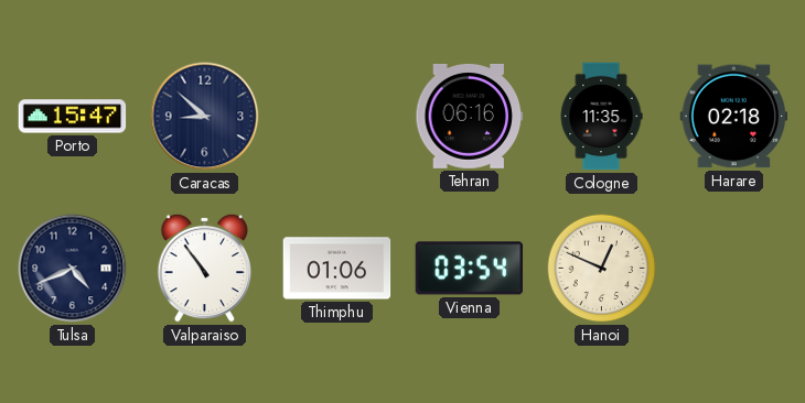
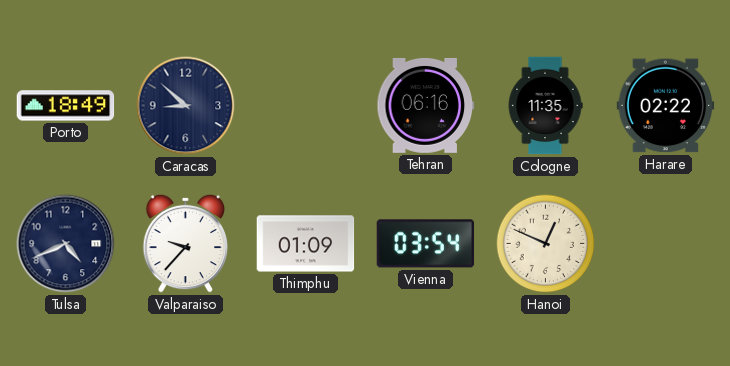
Porto: 15:47 -> 18:49
Harare: 02:18 -> 02:22
Valparaiso: 10:54 -> 9:37
Thimphu: 01:06 -> 01:09
